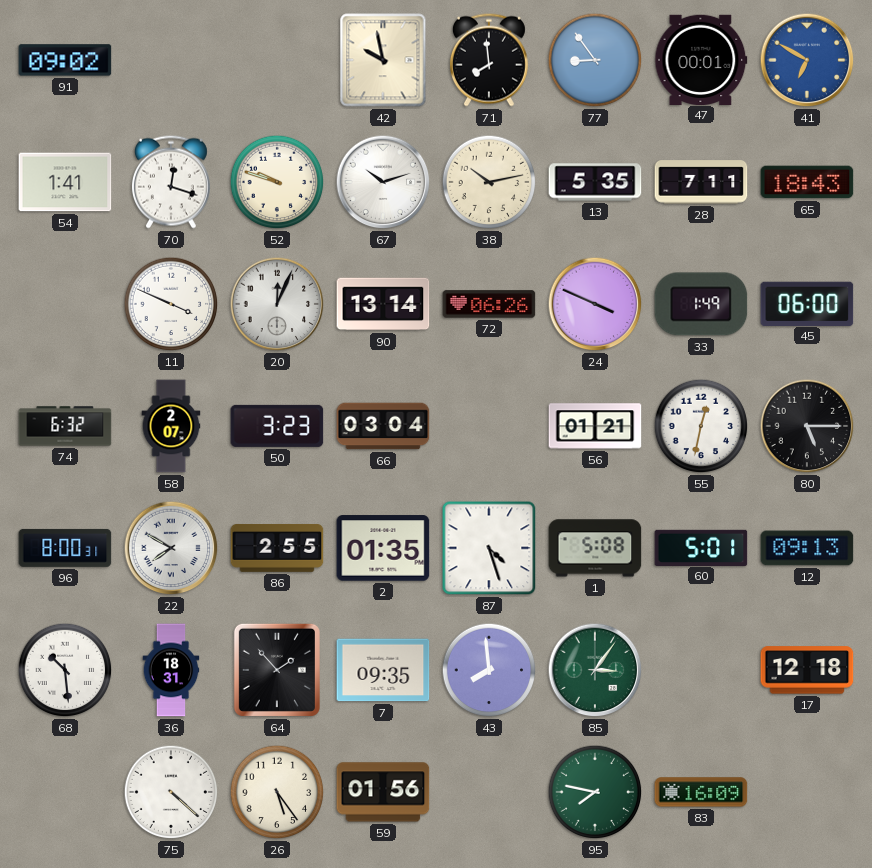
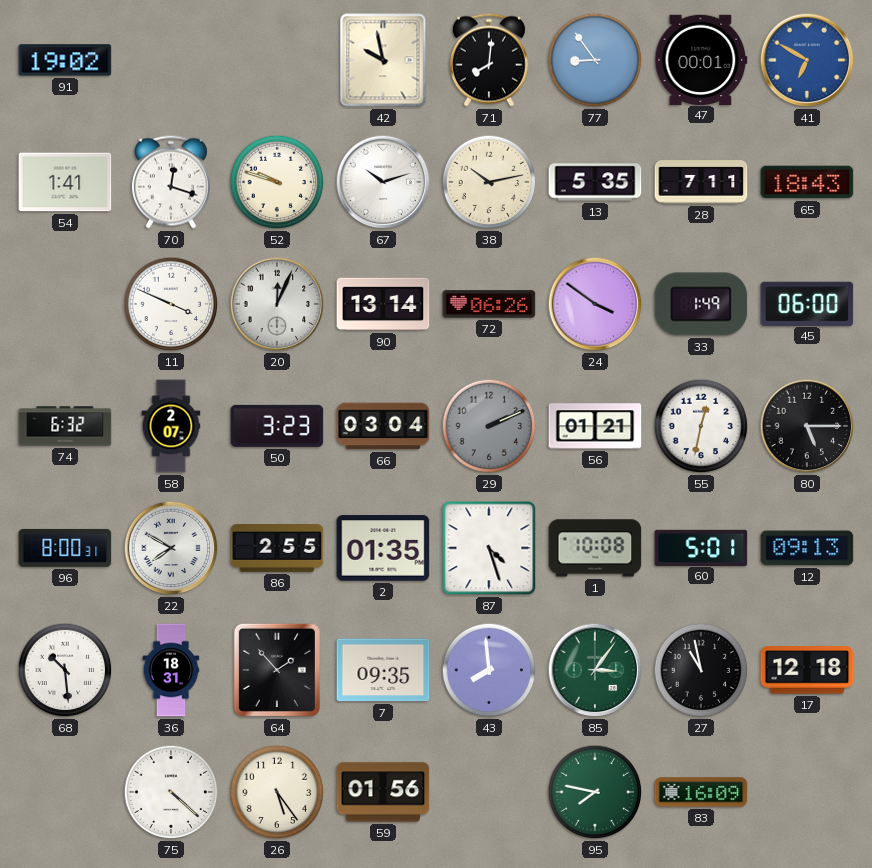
91: 09:02 -> 19:02
71: 7:59 -> 8:01
24: 3:49 -> 3:51
29: none -> 2:11
1: 5:08 -> 10:08
27: none -> 10:58
